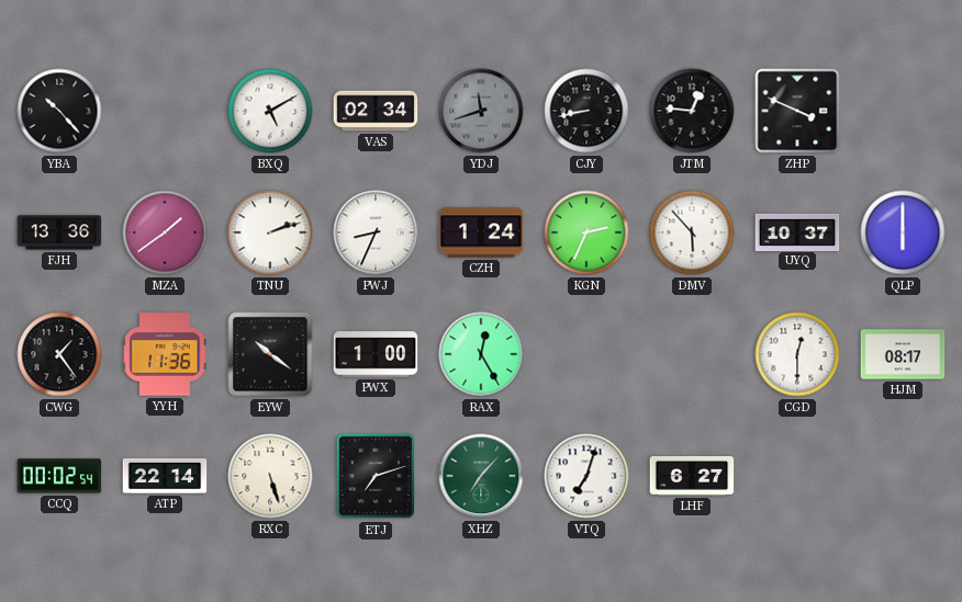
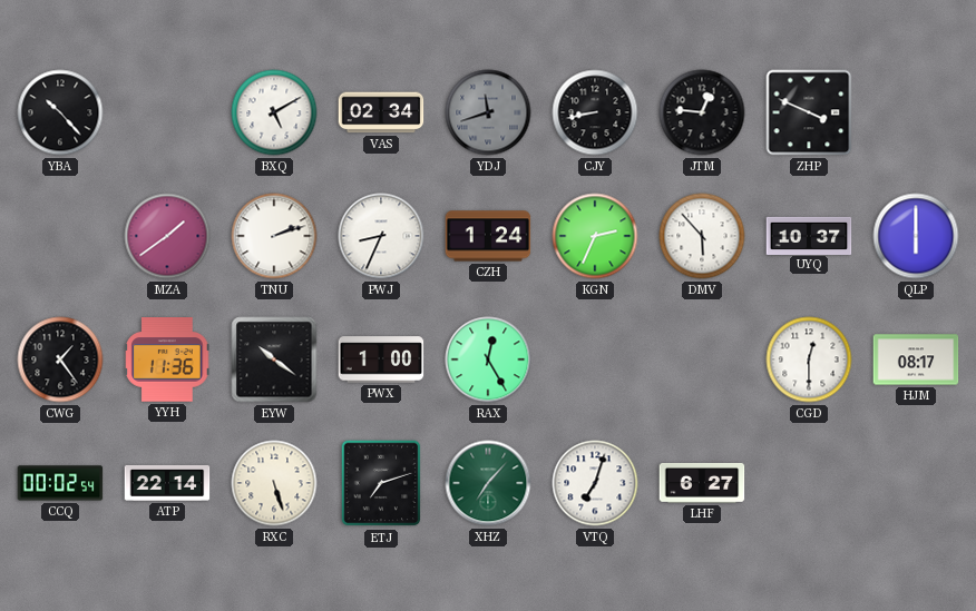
FJH: 13:36 -> none
